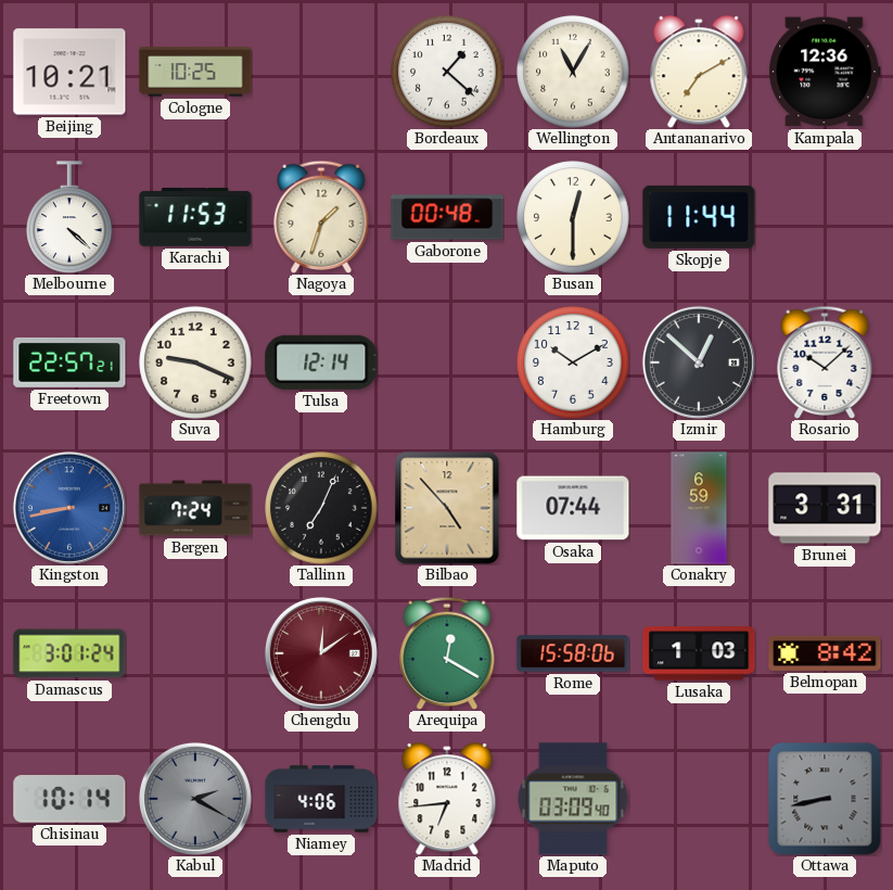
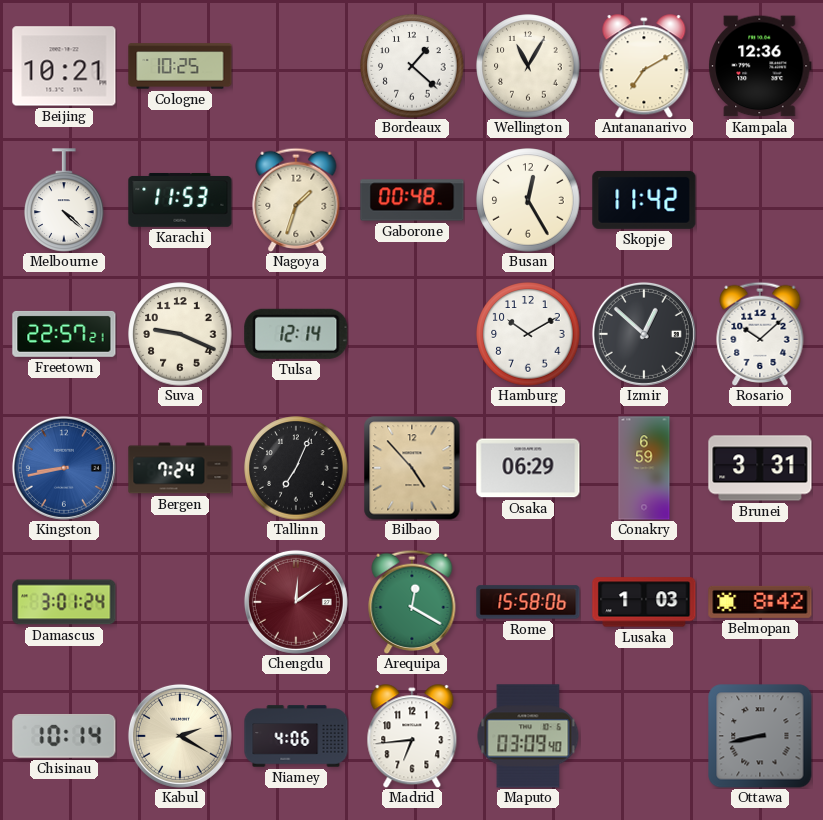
Busan: 12:30 -> 12:25
Skopje: 11:44 -> 11:42
Osaka: 07:44 -> 06:29
Kabul dial: grey -> cream
